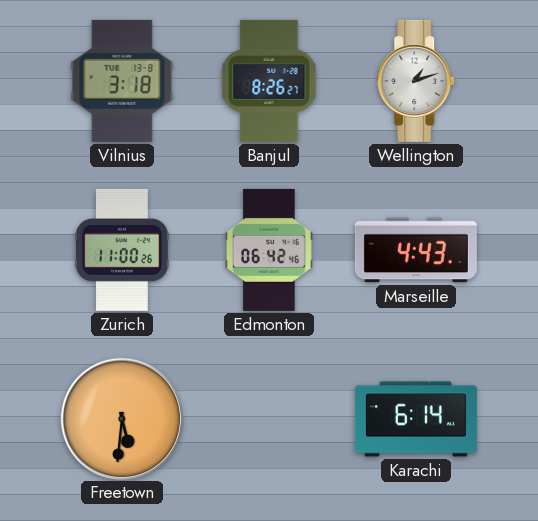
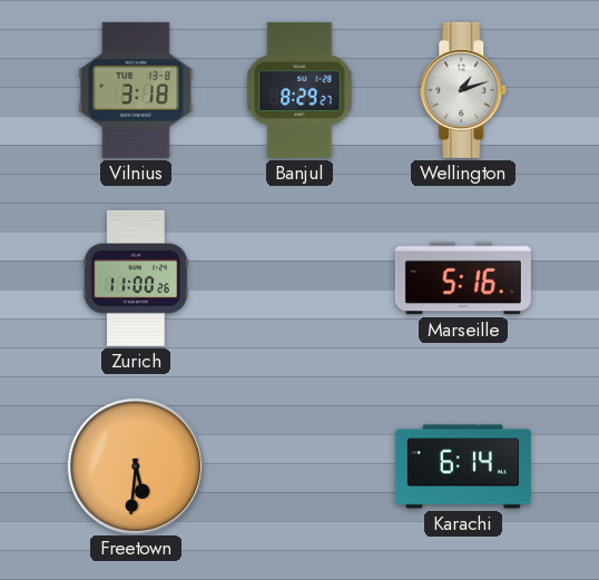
Banjul: 8:26 -> 8:29
Edmonton: 06:42 -> none
Marseille: 4:43 -> 5:16
